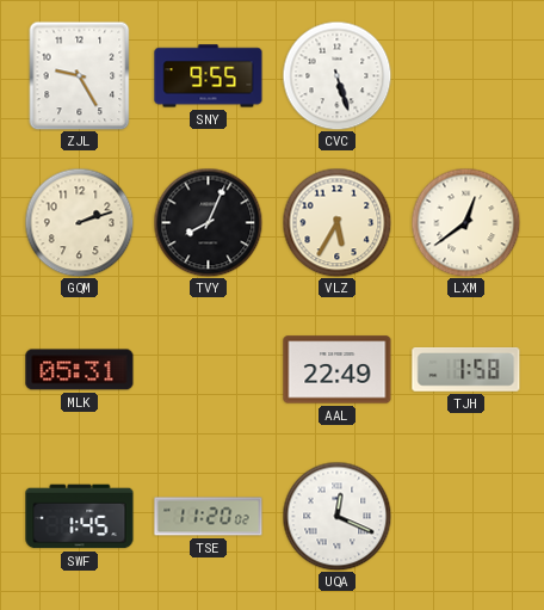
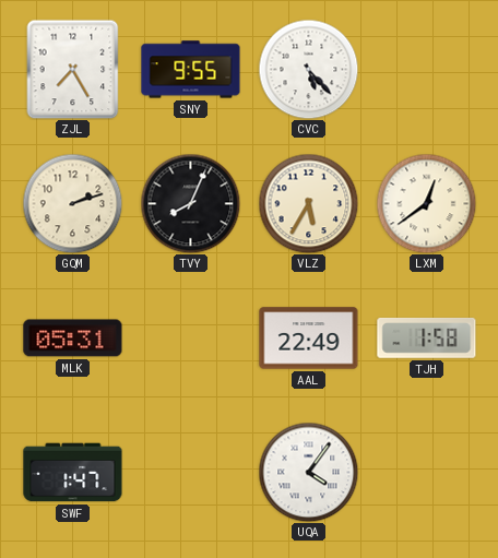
ZJL: 9:25 -> 7:25
CVC: 5:27 -> 5:23
SWF: 1:45 -> 1:47
TSE: 11:20 -> none
UQA: 12:19 -> 4:06
